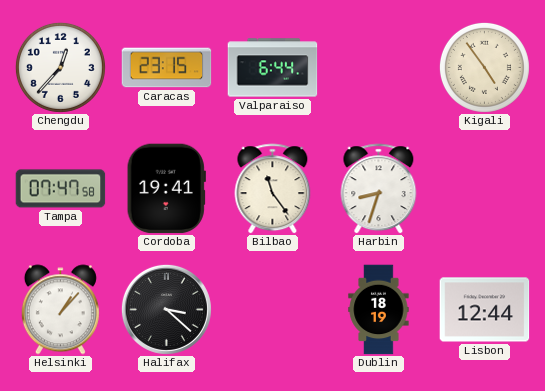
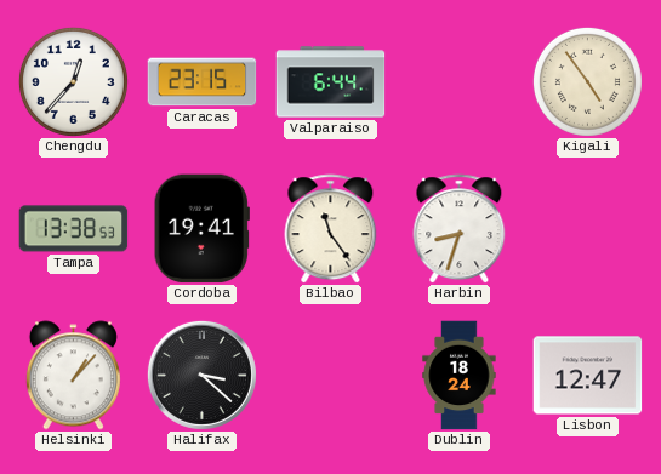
Tampa: 07:47 -> 13:38
Dublin: 18:19 -> 18:24
Lisbon: 12:44 -> 12:47
